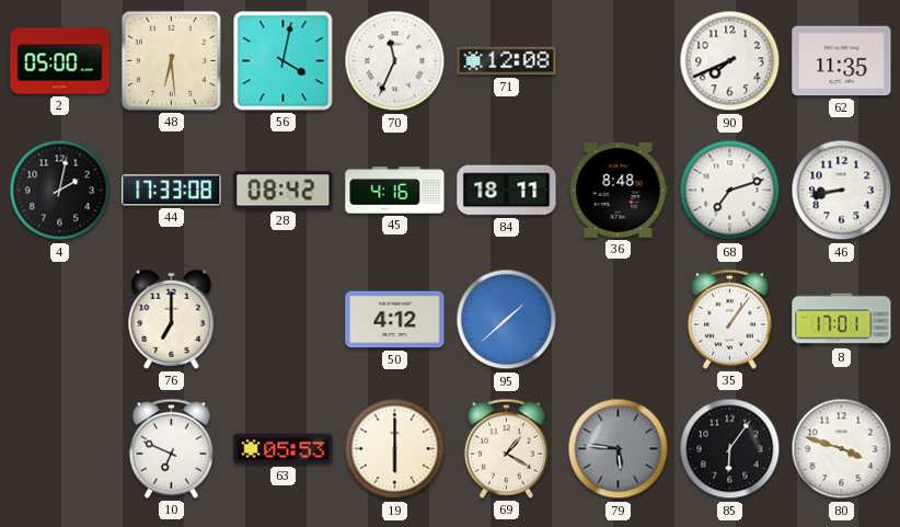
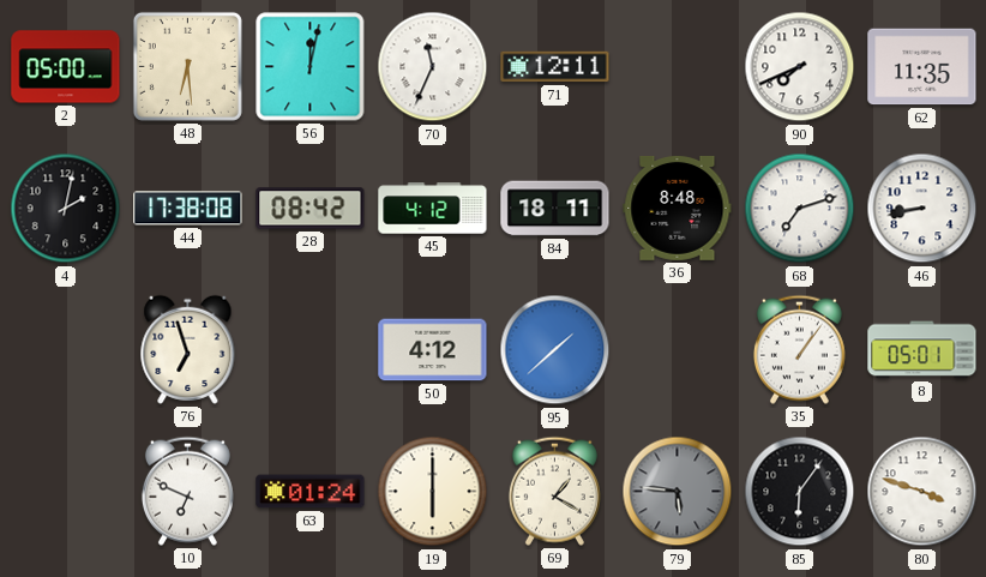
56: 4:02 -> 12:02
71: 12:08 -> 12:11
44: 17:33 -> 17:38
45: 4:16 -> 4:12
76: 7:00 -> 6:57
8: 17:01 -> 05:01
63: 05:53 -> 01:24
